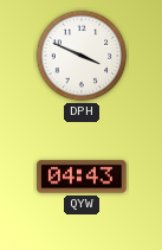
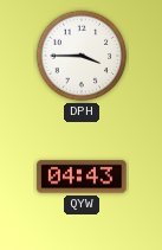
DPH: 3:49 -> 3:45
